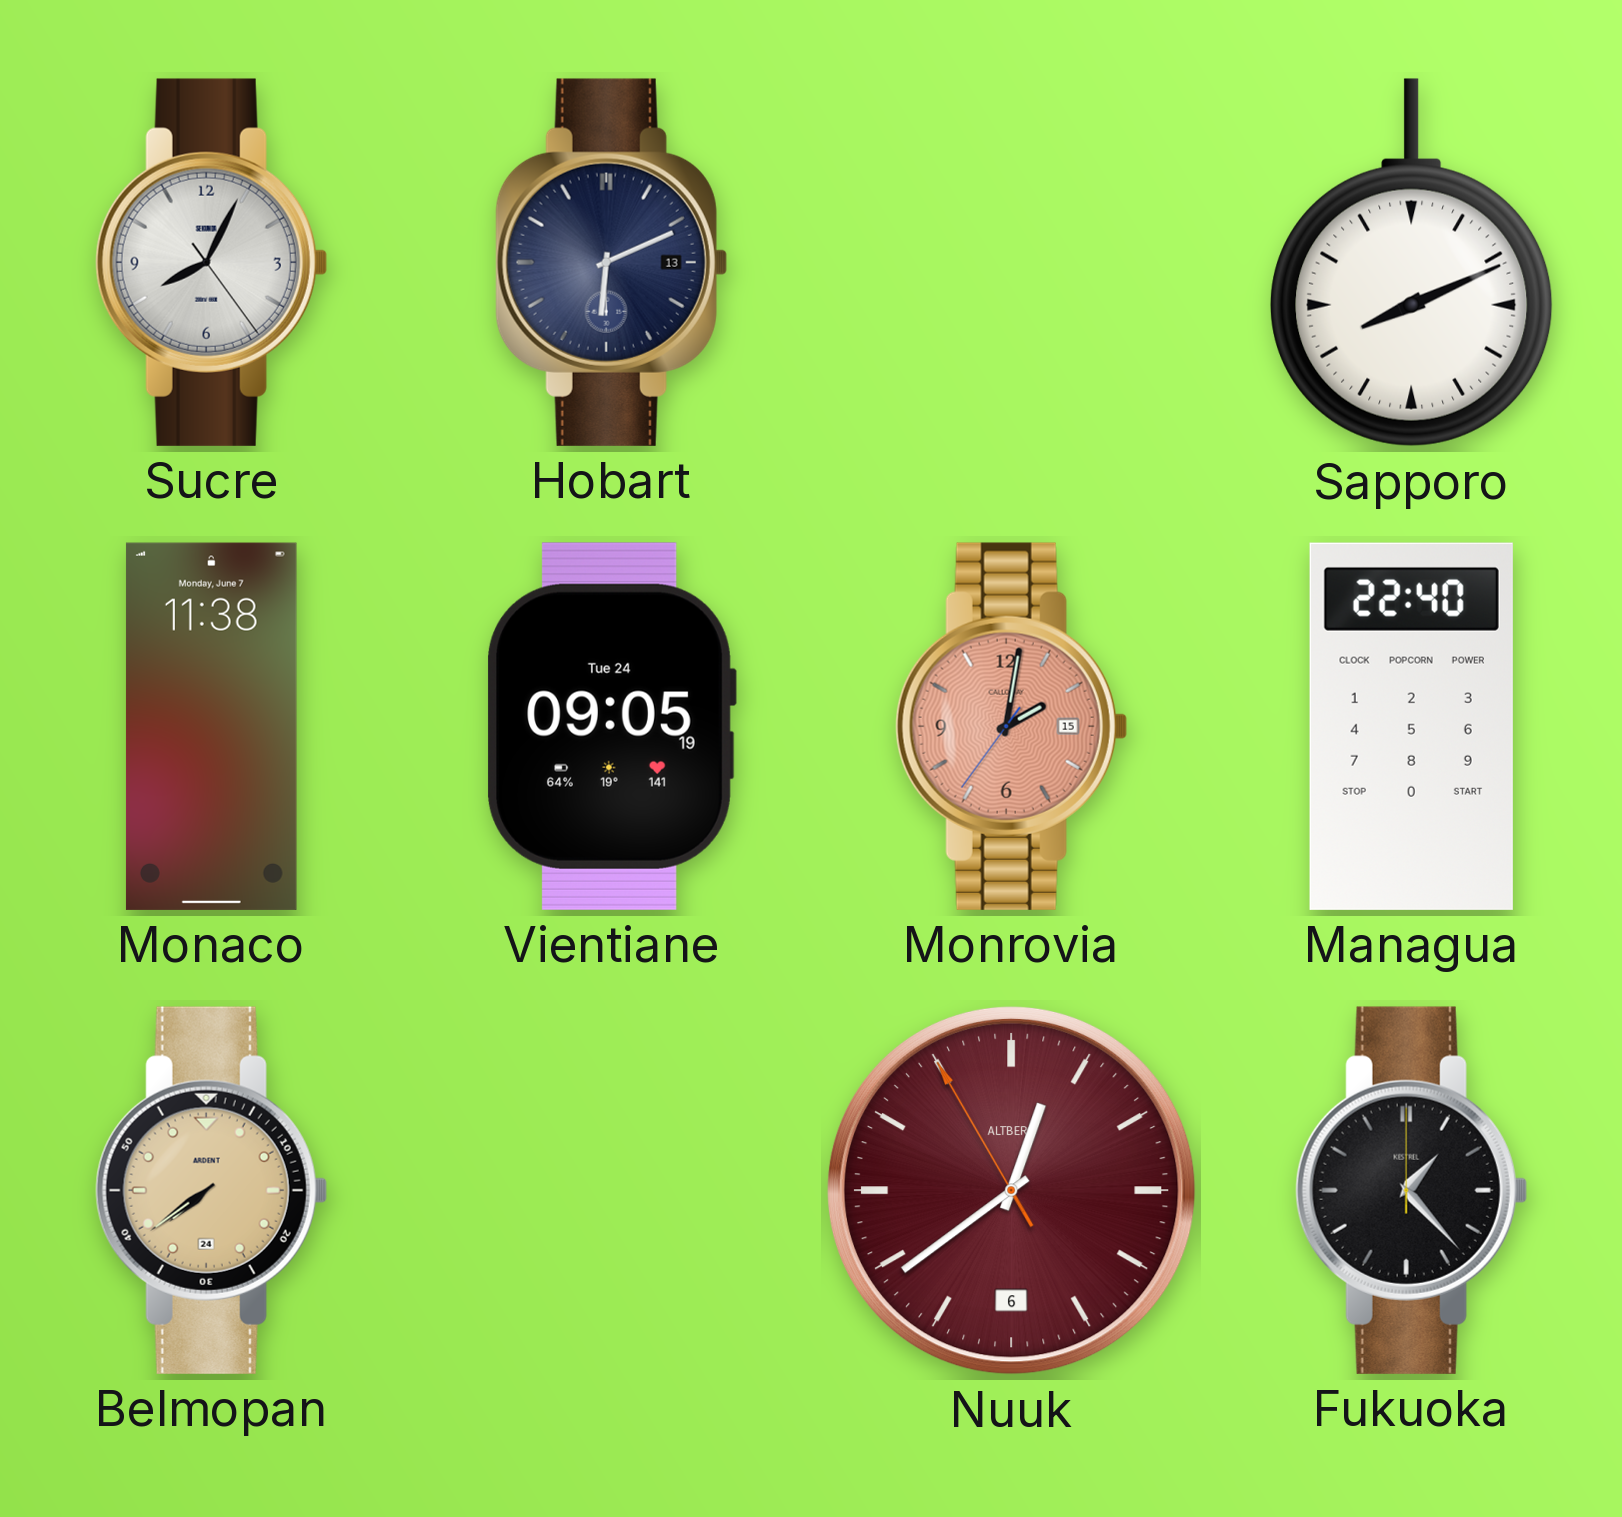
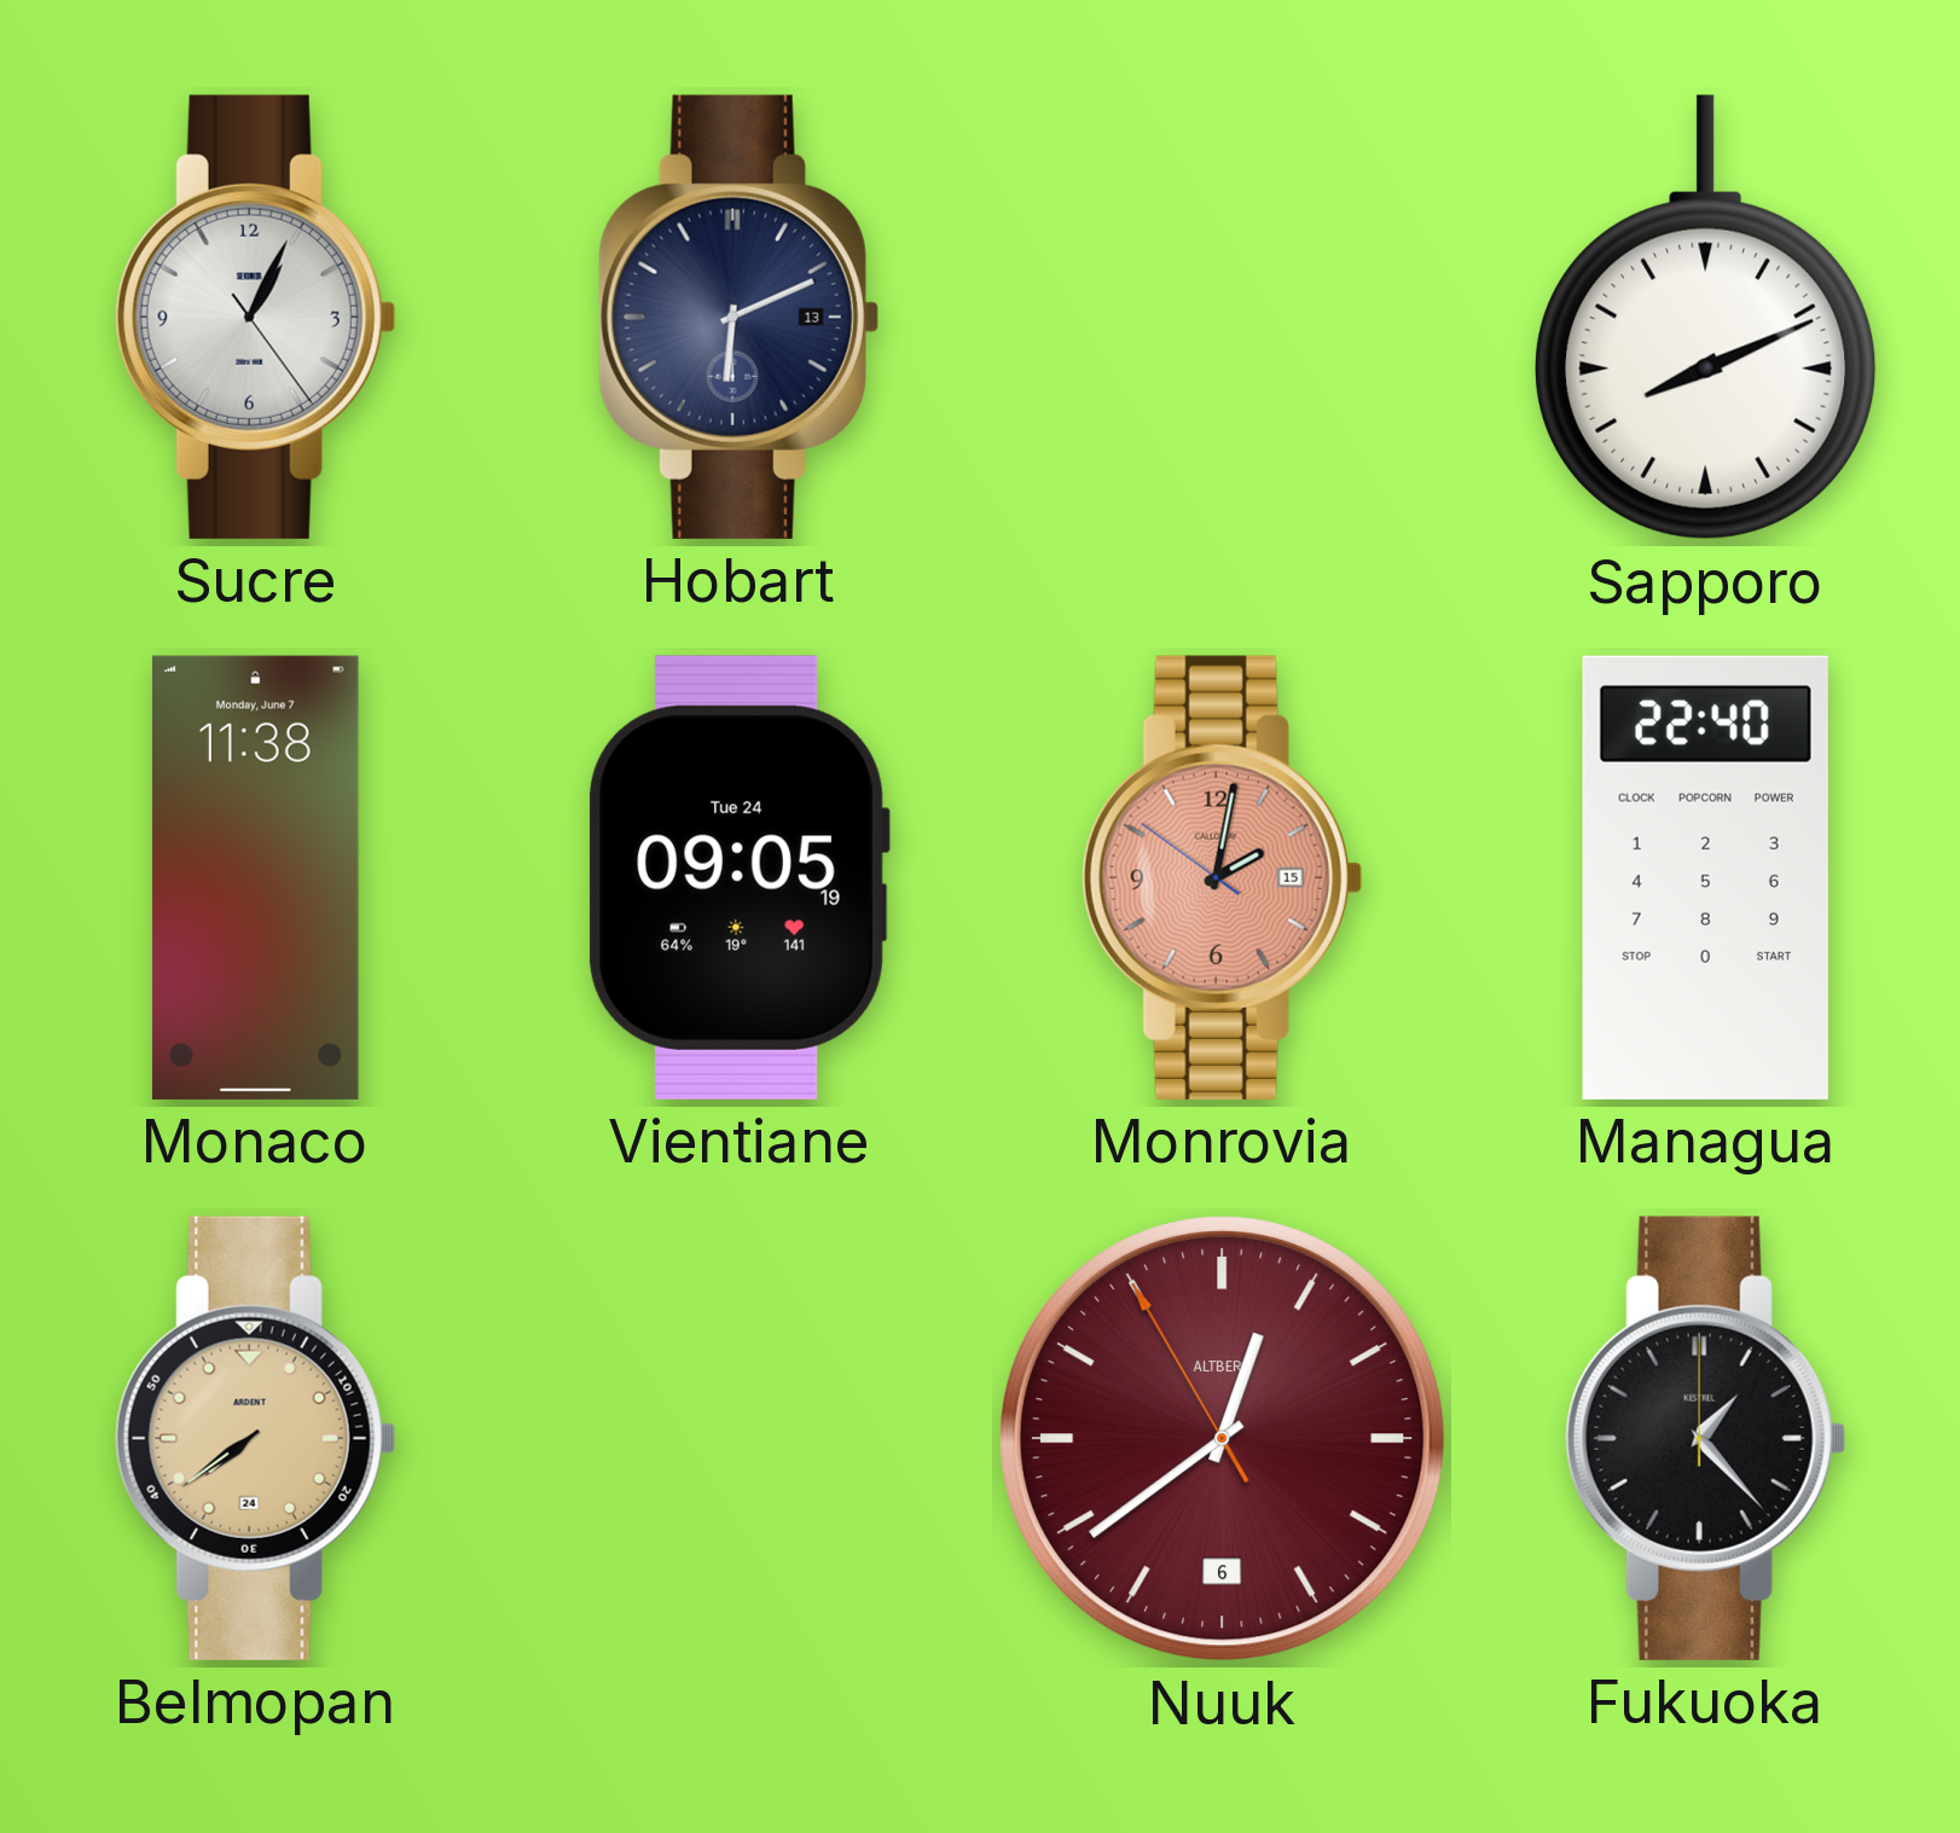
Sucre: 8:04 -> 1:04
Monrovia: 2:01:36 -> 2:01:51
